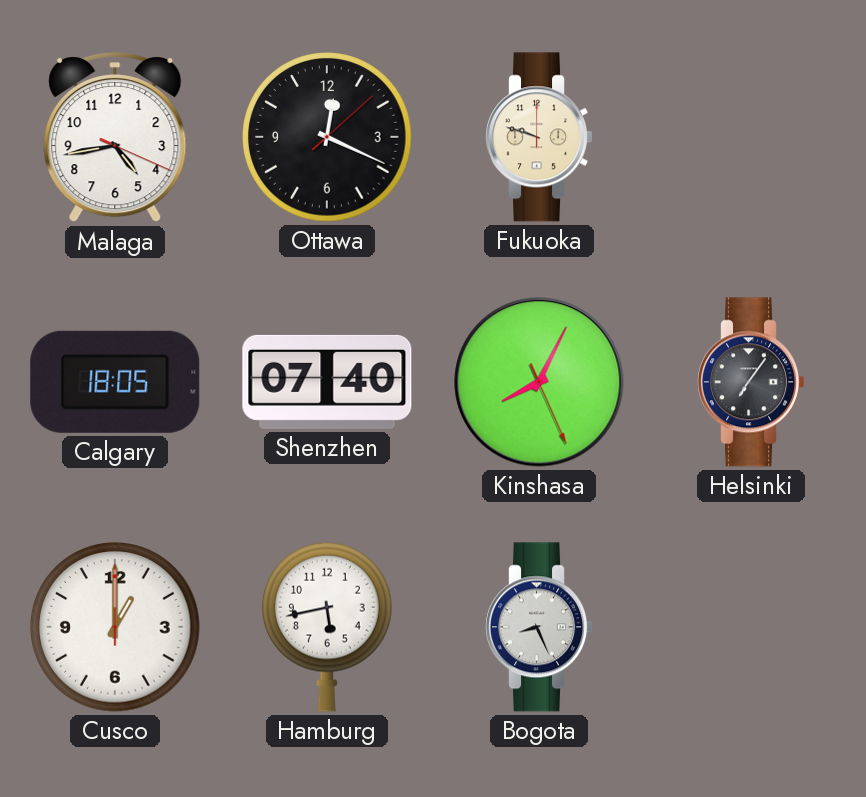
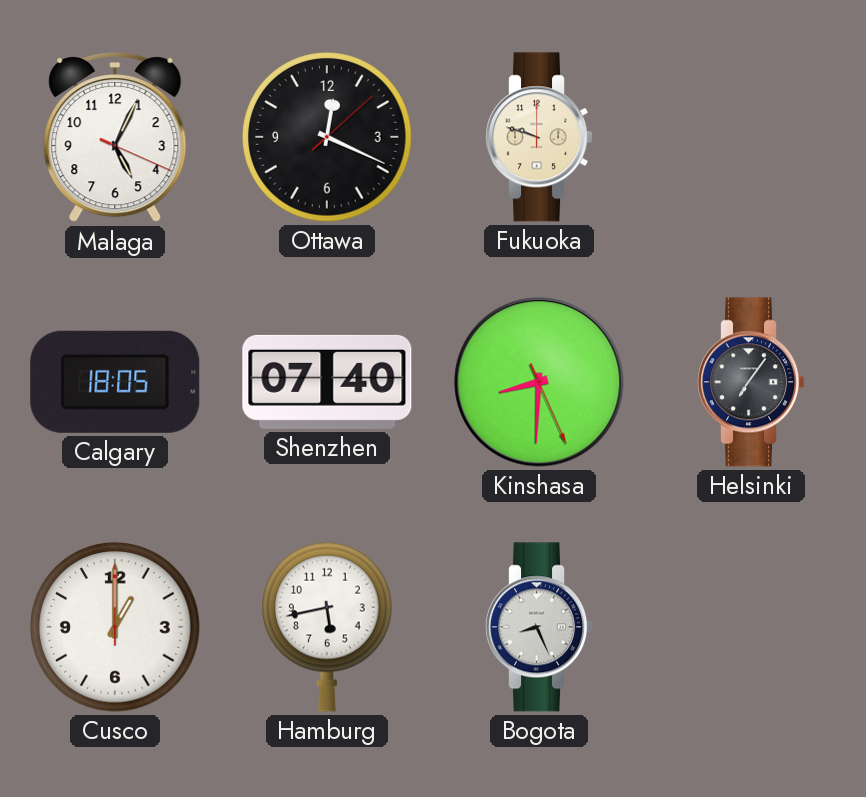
Malaga: 4:43 -> 5:04
Kinshasa: 8:04 -> 8:30
